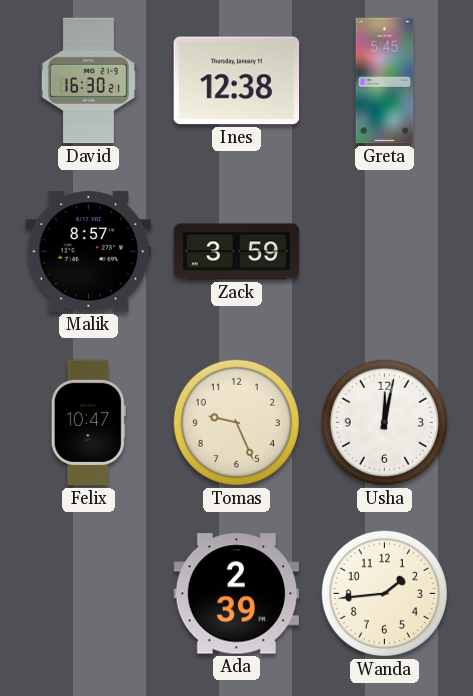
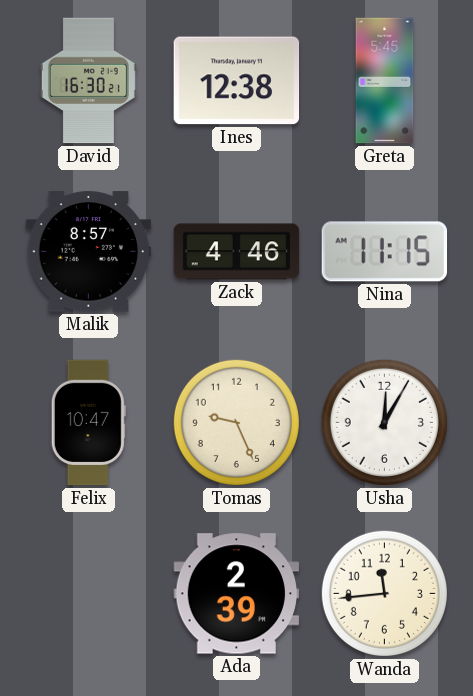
Zack: 3:59 -> 4:46
Nina: none -> 11:15
Usha: 12:02 -> 12:05
Wanda: 1:44 -> 11:44
